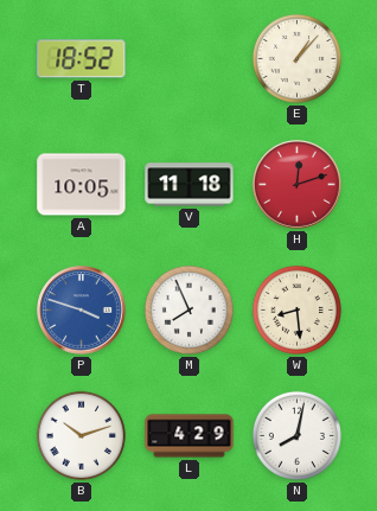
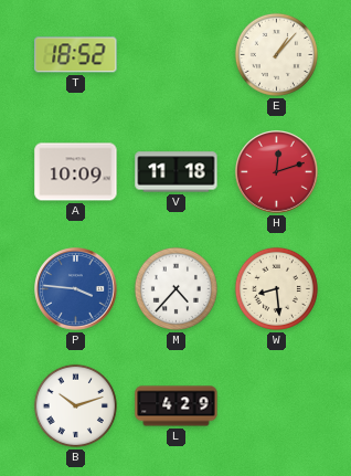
A: 10:05 -> 10:09
P: 3:48 -> 3:46
M: 7:56 -> 4:37
N: 8:02 -> none
